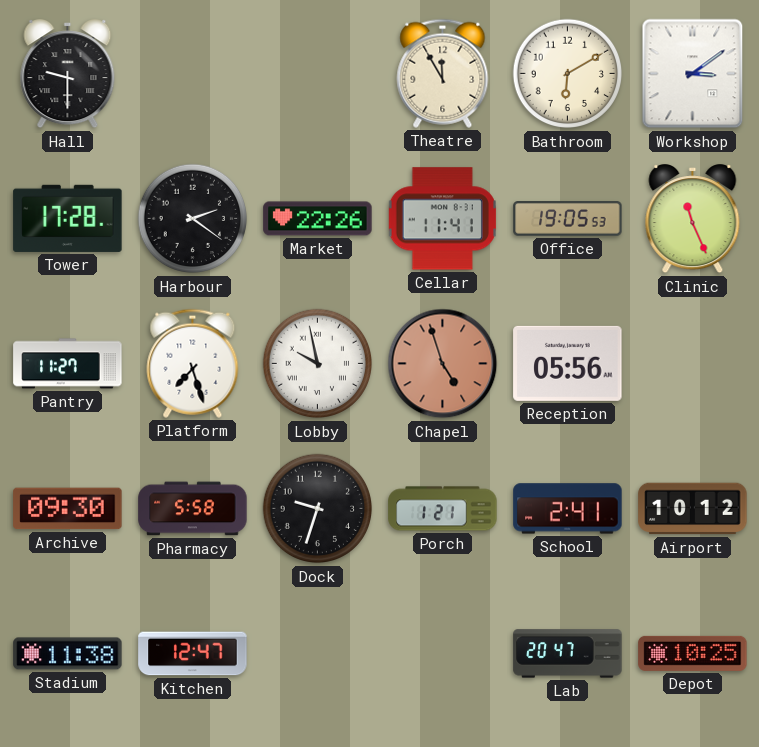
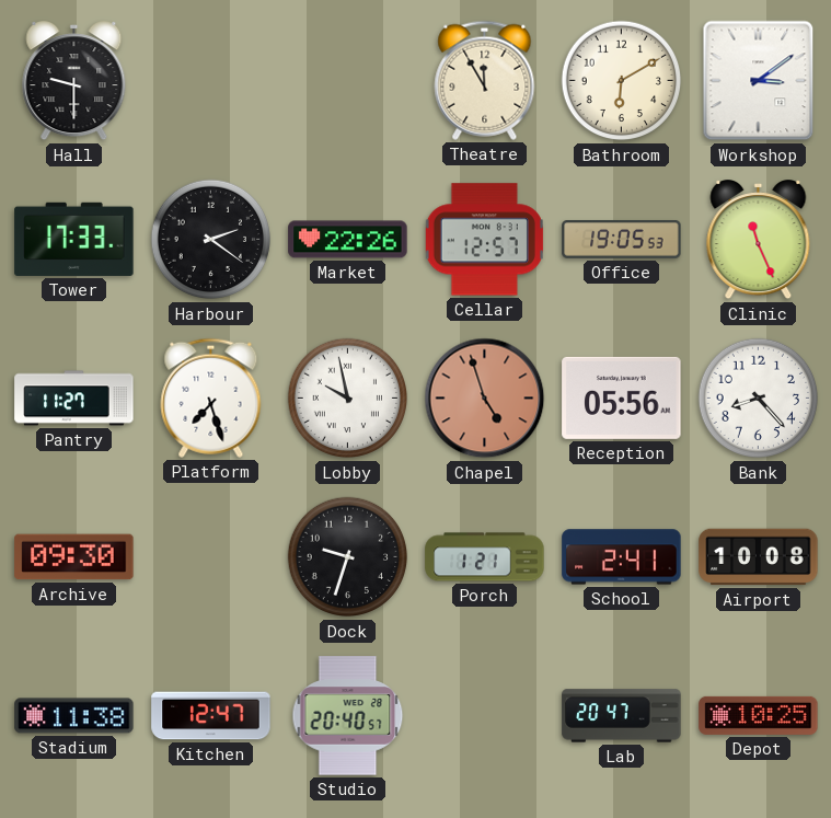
Tower: 17:28 -> 17:33
Cellar: 11:41 -> 12:57
Bank: none -> 8:23
Pharmacy: 5:58 -> none
Airport: 10:12 -> 10:08
Studio: none -> 20:40
